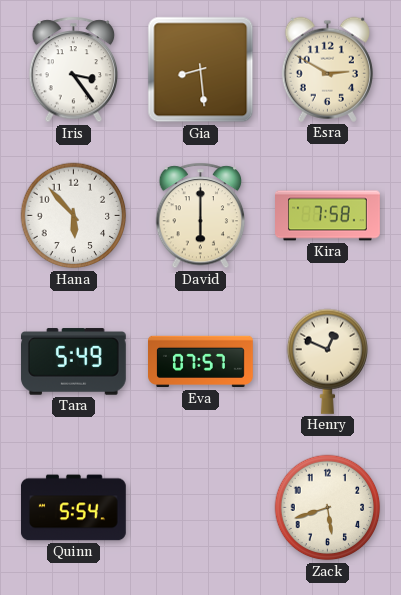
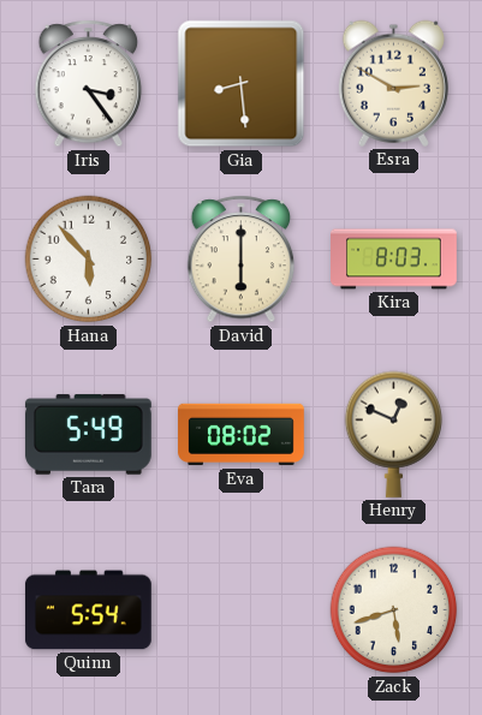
Kira: 7:58 -> 8:03
Eva: 07:57 -> 08:02
